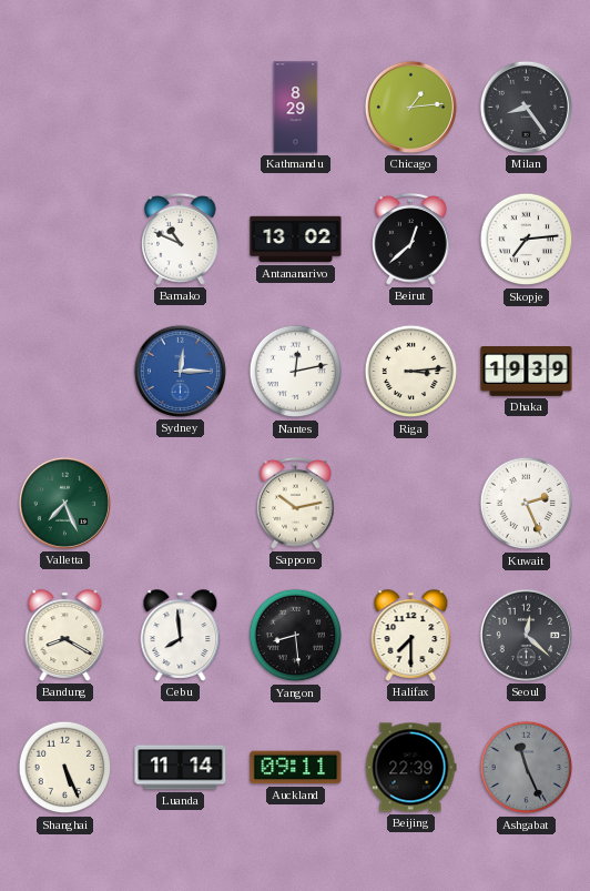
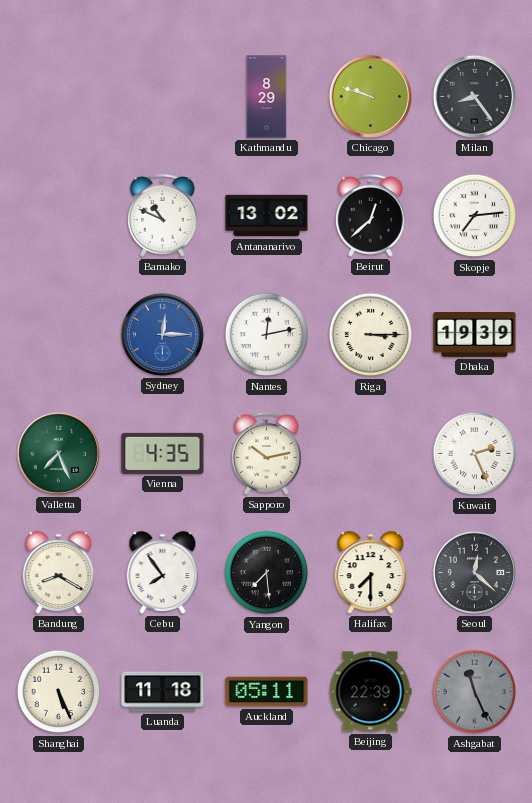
Chicago: 1:14 -> 9:48
Riga: 3:14 -> 3:15
Vienna: none -> 4:35
Cebu: 7:59 -> 7:54
Yangon: 8:29 -> 7:29
Luanda: 11:14 -> 11:18
Auckland: 09:11 -> 05:11
